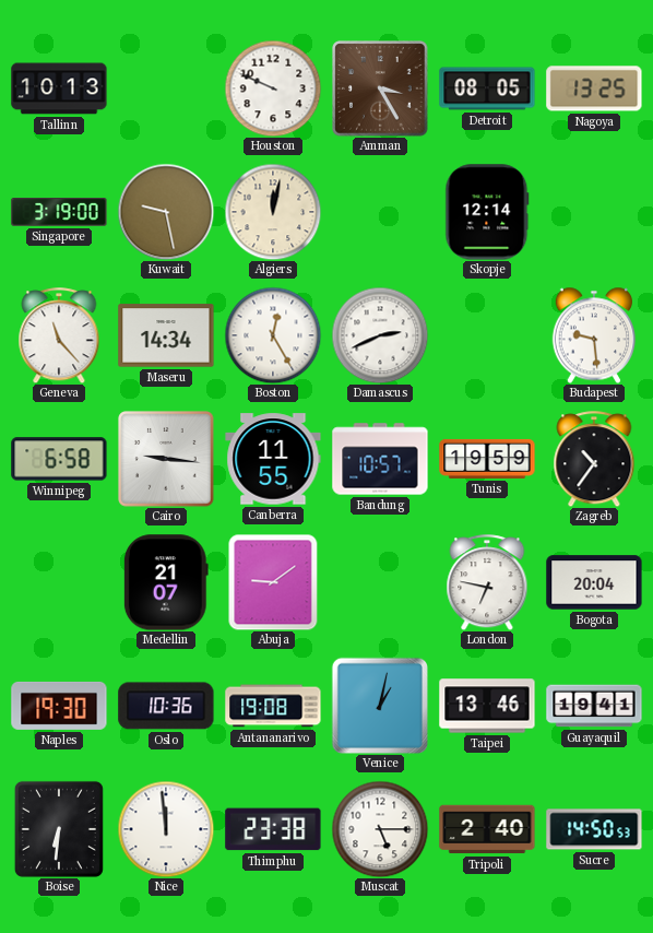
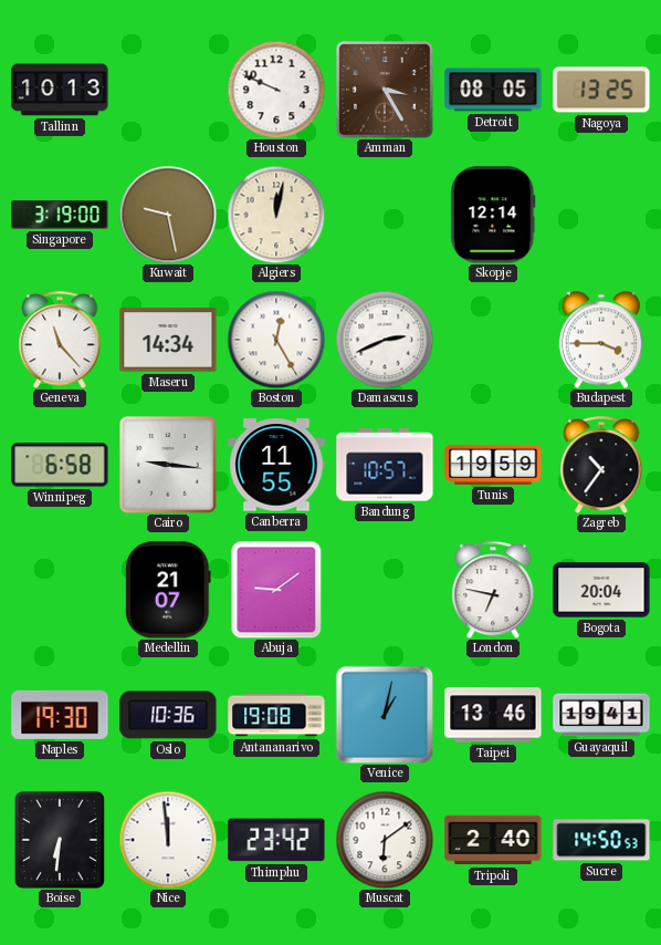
Budapest: 9:29 -> 3:45
Thimphu: 23:38 -> 23:42
Muscat: 5:15 -> 6:09
